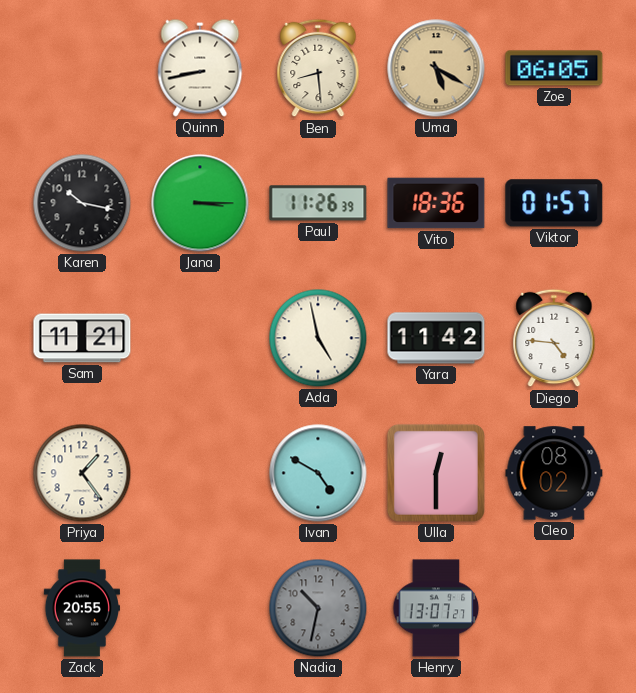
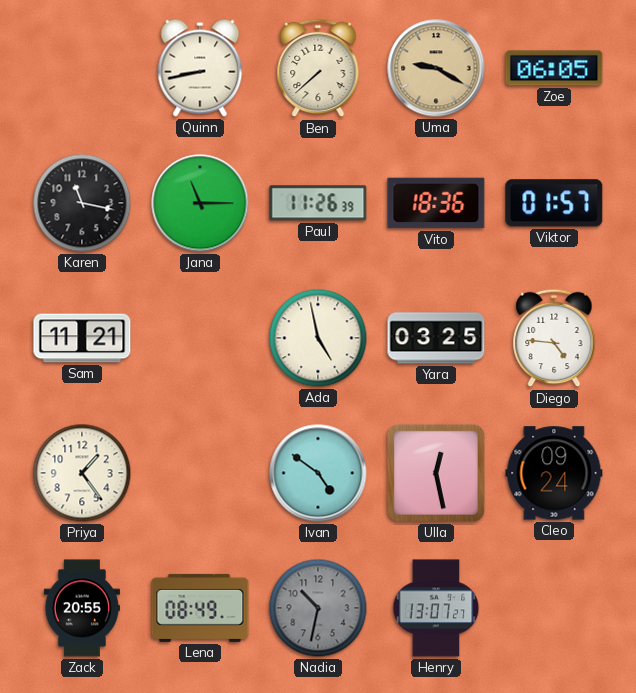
Ben: 8:29 -> 7:38
Uma: 5:20 -> 9:20
Karen: 10:17 -> 11:17
Jana: 3:15 -> 11:15
Yara: 11:42 -> 03:25
Ivan: 4:50 -> 4:51
Ulla: 12:30 -> 12:28
Cleo: 08:02 -> 09:24
Lena: none -> 08:49
